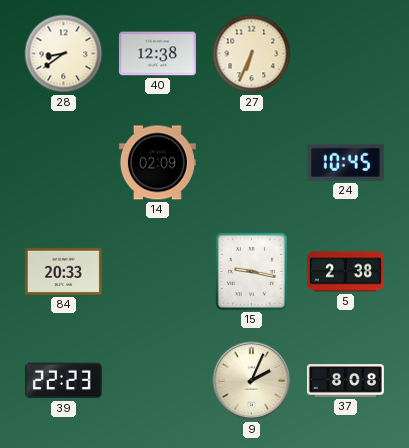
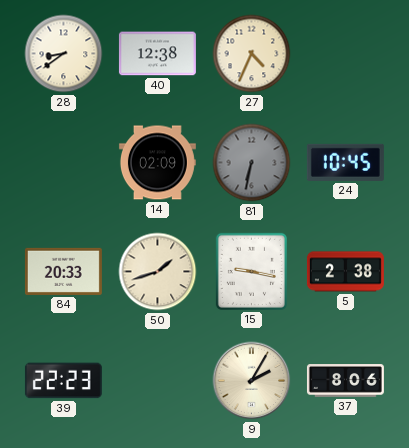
27: 6:34 -> 4:34
81: none -> 6:32
50: none -> 1:42
9: 2:04 -> 2:05
37: 8:08 -> 8:06
